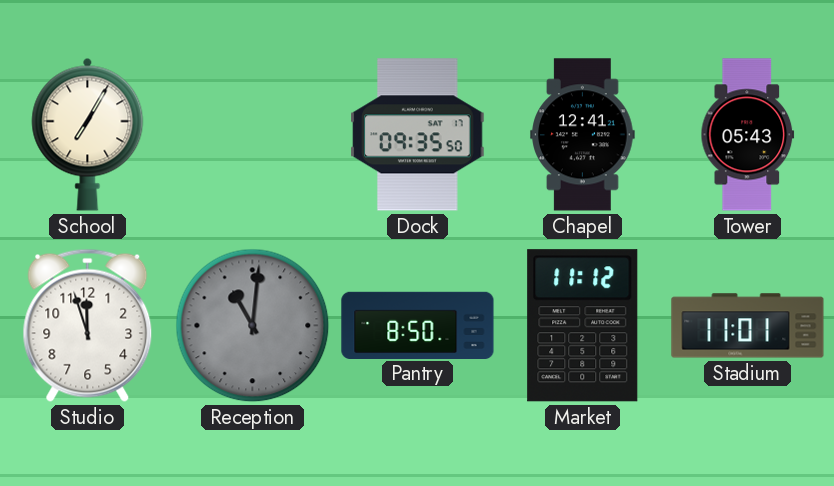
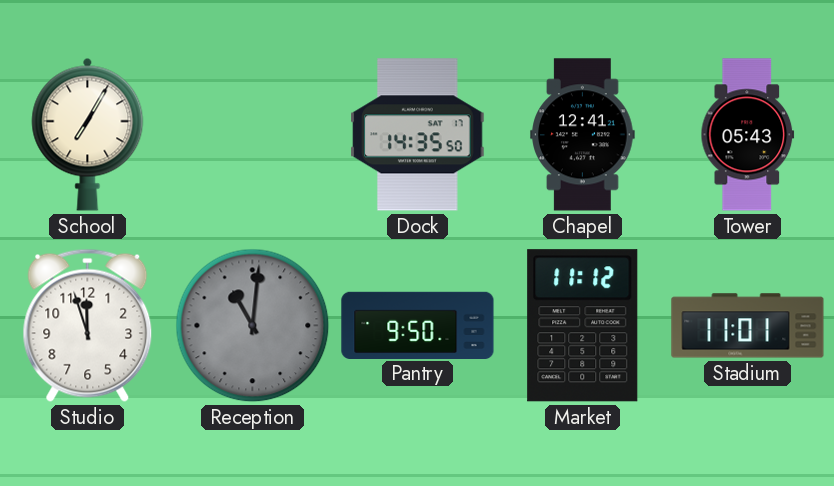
Dock: 09:35 -> 14:35
Pantry: 8:50 -> 9:50
